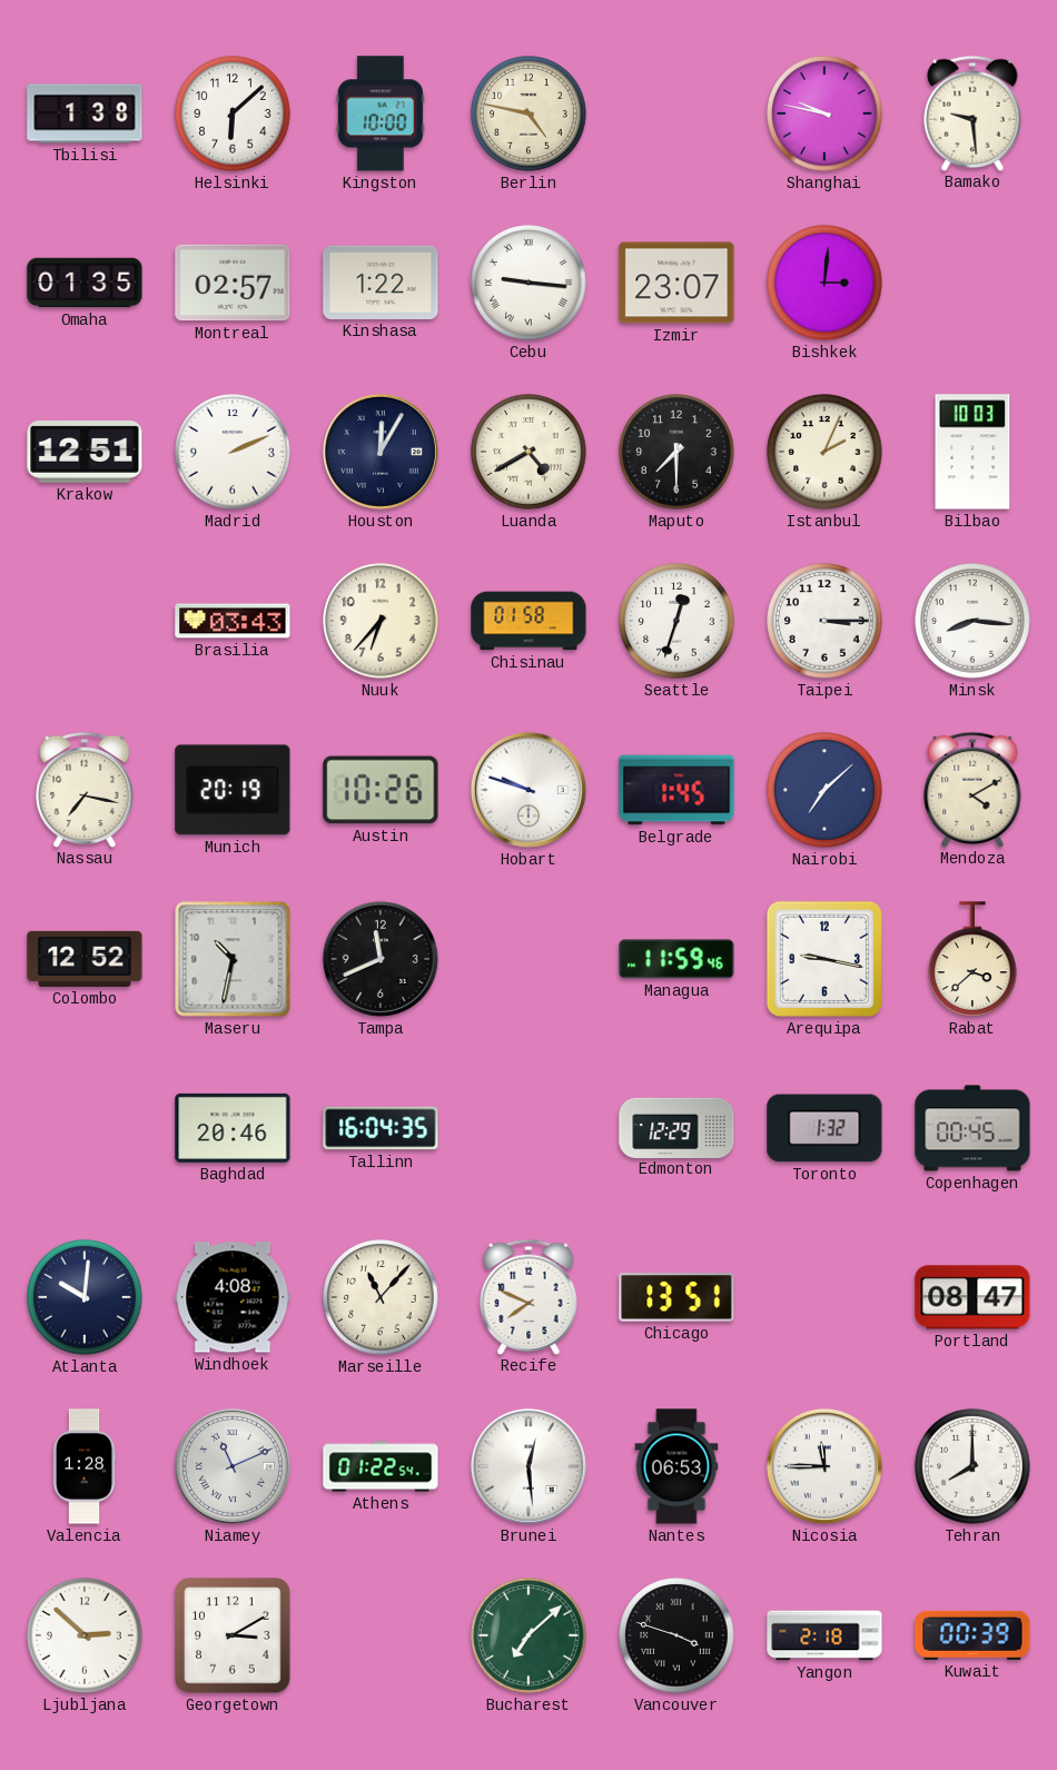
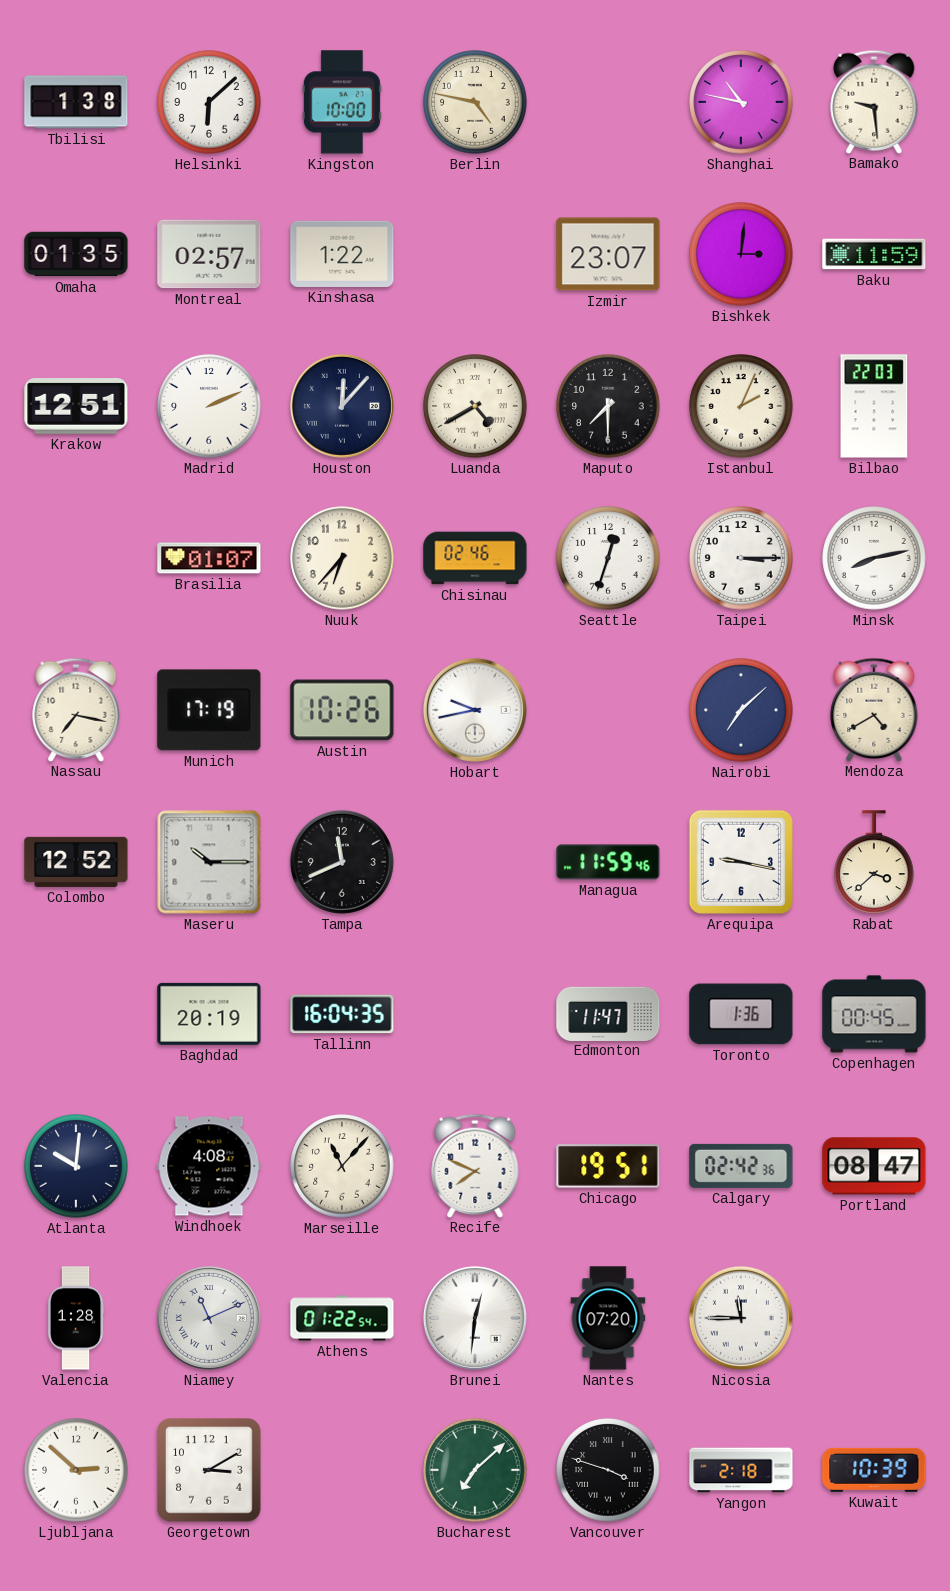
Shanghai: 9:47 -> 10:47
Cebu: 9:16 -> none
Baku: none -> 11:59
Houston: 12:05 -> 12:07
Bilbao: 10:03 -> 22:03
Brasilia: 03:43 -> 01:07
Chisinau: 01:58 -> 02:46
Minsk: 8:16 -> 8:13
Munich: 20:19 -> 17:19
Hobart: 9:48 -> 9:43
Belgrade: 1:45 -> none
Mendoza: 4:10 -> 4:40
Maseru: 10:32 -> 10:15
Baghdad: 20:46 -> 20:19
Edmonton: 12:29 -> 11:47
Toronto: 1:32 -> 1:36
Chicago: 13:51 -> 19:51
Calgary: none -> 02:42
Brunei: 12:29 -> 12:31
Nantes: 06:53 -> 07:20
Tehran: 8:00 -> none
Kuwait: 00:39 -> 10:39
